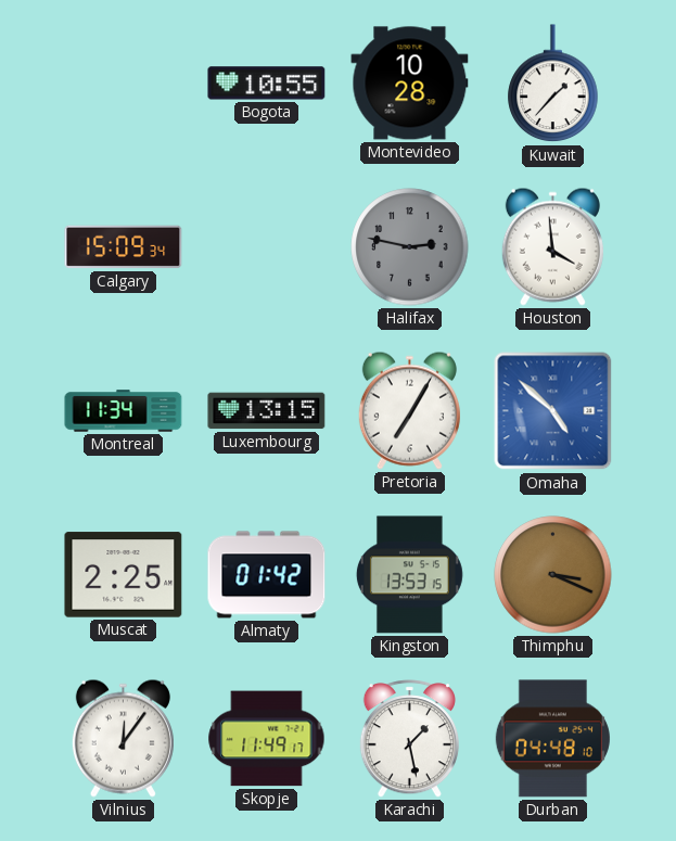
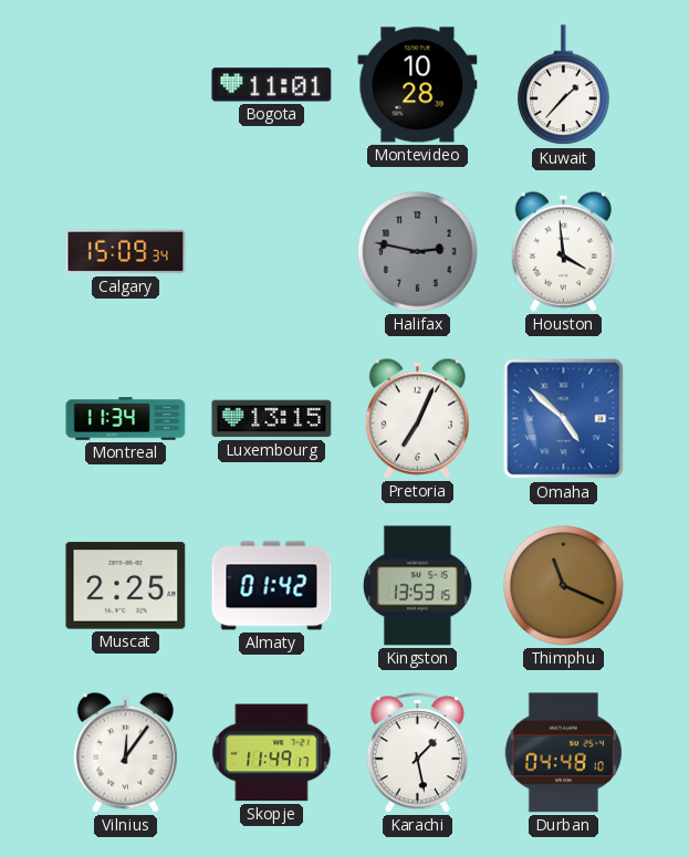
Bogota: 10:55 -> 11:01
Pretoria: 7:05 -> 7:04
Thimphu: 3:19 -> 11:19
